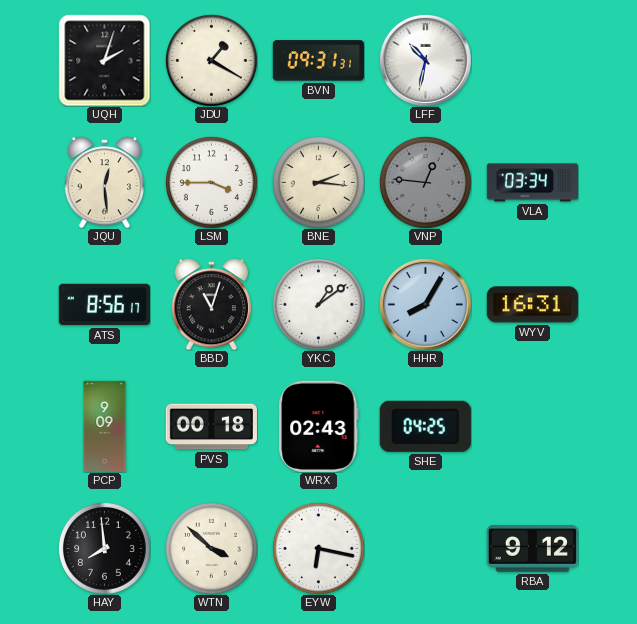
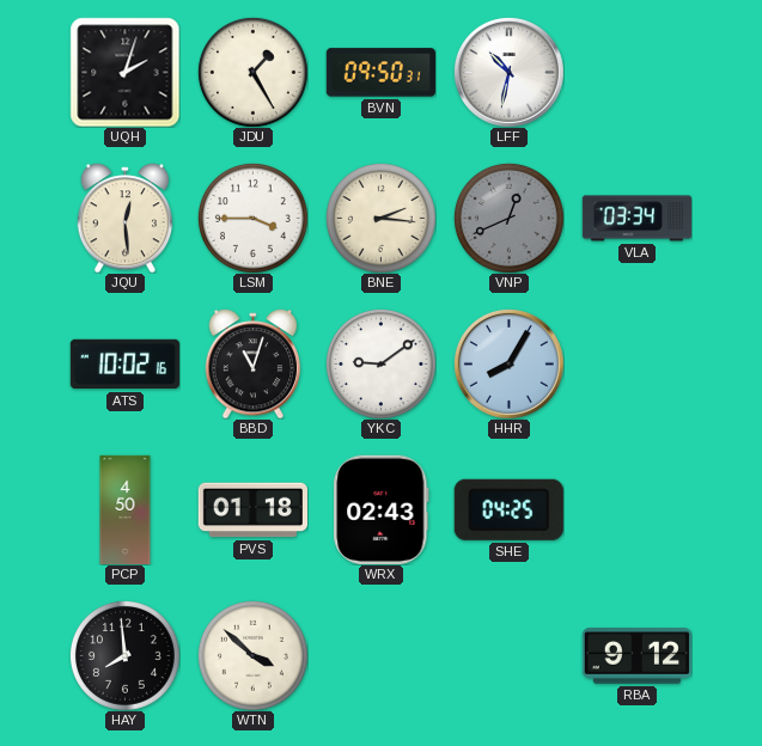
JDU: 1:20 -> 1:25
BVN: 09:31 -> 09:50
VNP: 12:46 -> 12:41
ATS: 8:56 -> 10:02
YKC: 1:09 -> 9:09
WYV: 16:31 -> none
PCP: 9:09 -> 4:50
PVS: 00:18 -> 01:18
EYW: 6:17 -> none
